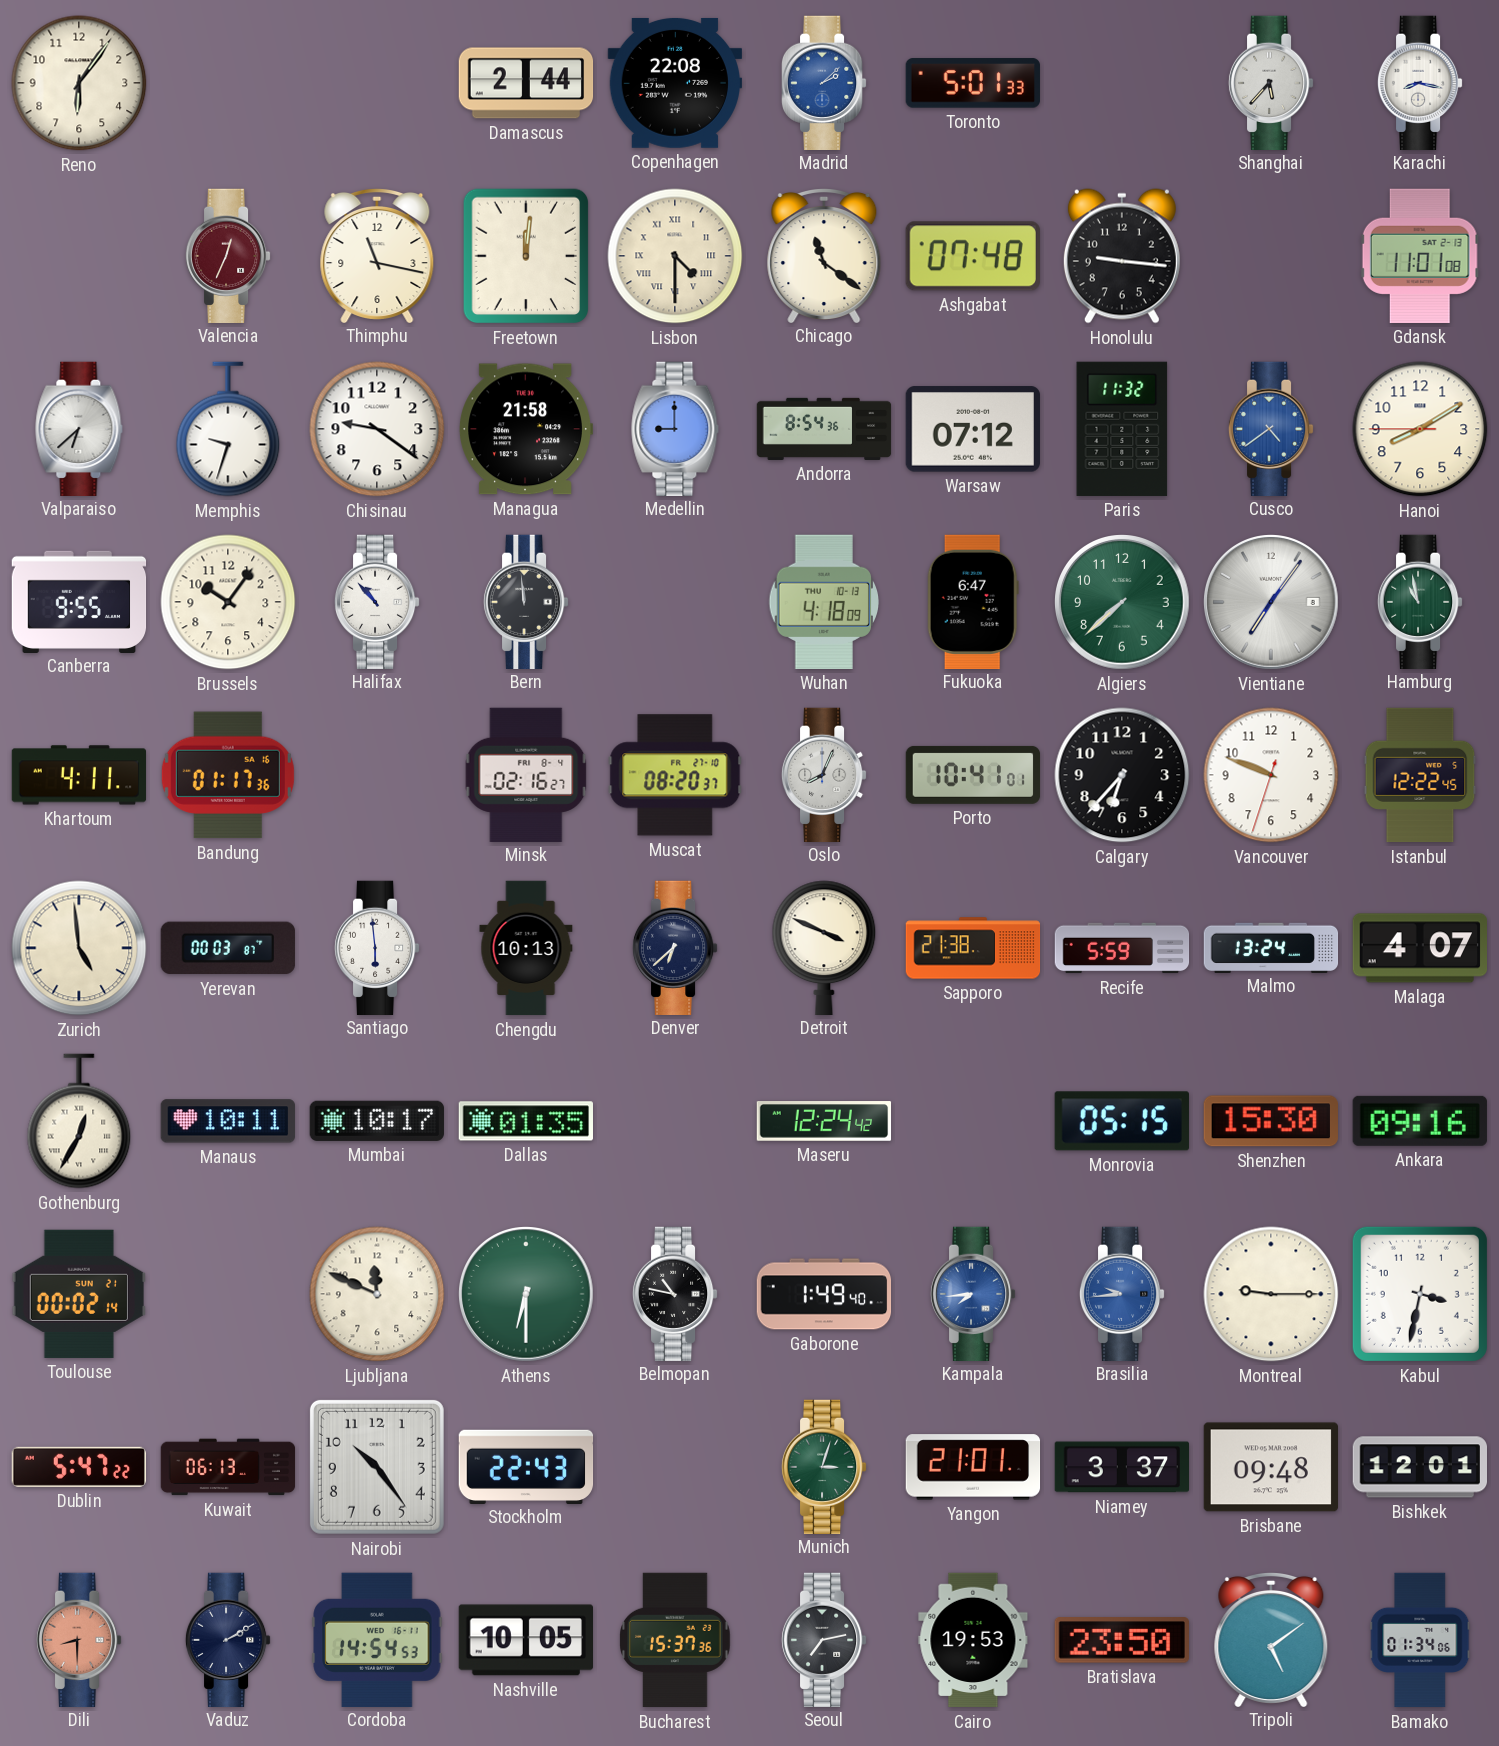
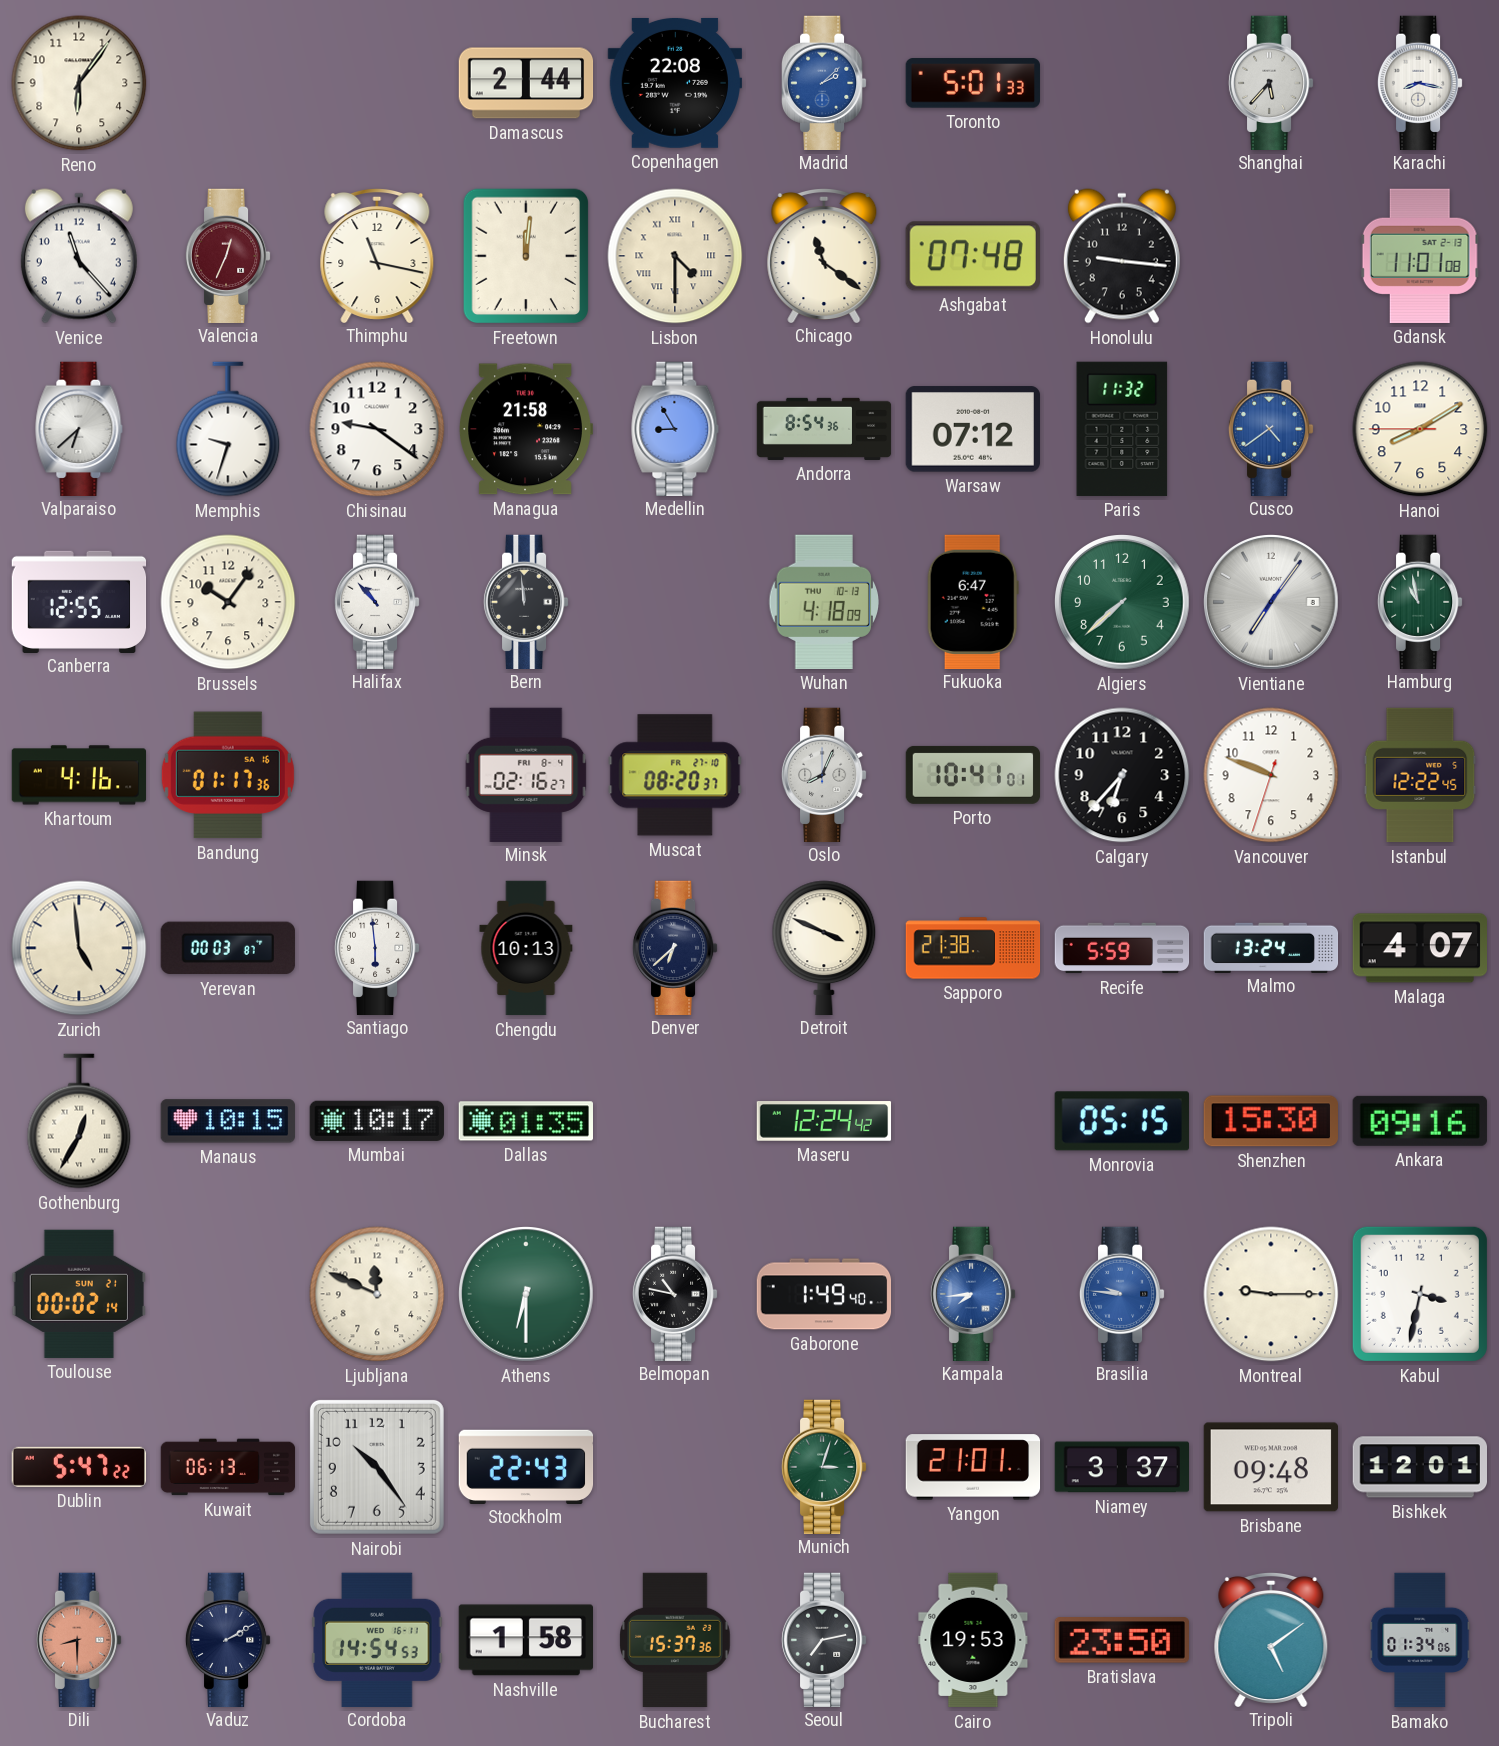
Venice: none -> 11:23
Medellin: 9:00 -> 8:55
Canberra: 9:55 -> 12:55
Khartoum: 4:11 -> 4:16
Manaus: 10:11 -> 10:15
Brasilia: 9:44 -> 9:46
Nashville: 10:05 -> 1:58
